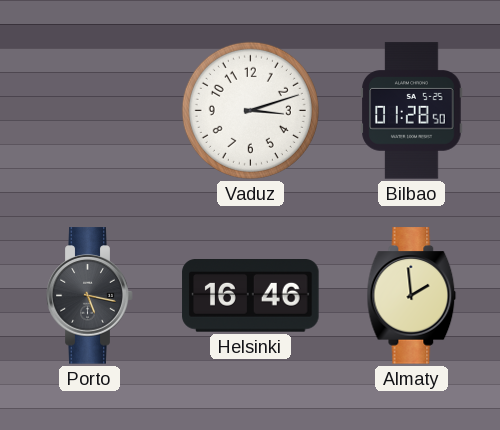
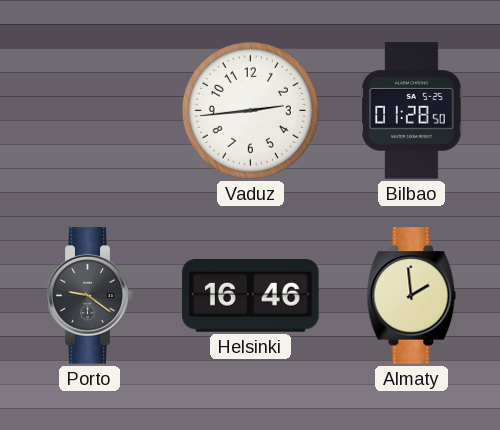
Vaduz: 3:12 -> 2:44
Porto: 5:17 -> 9:21
